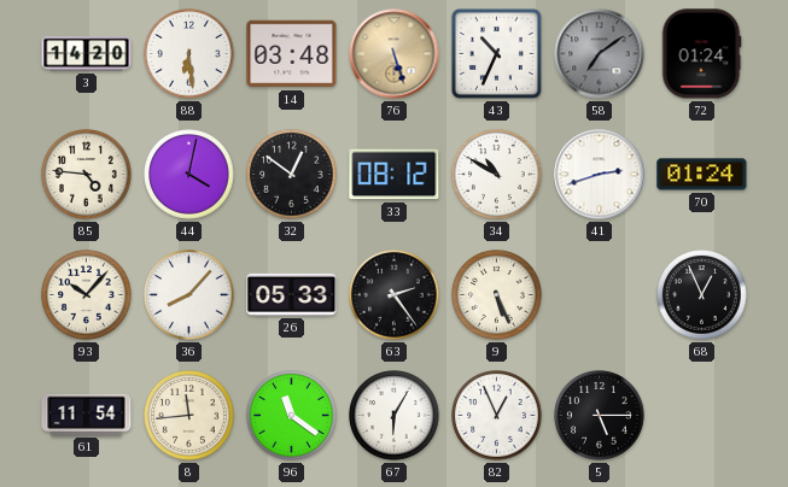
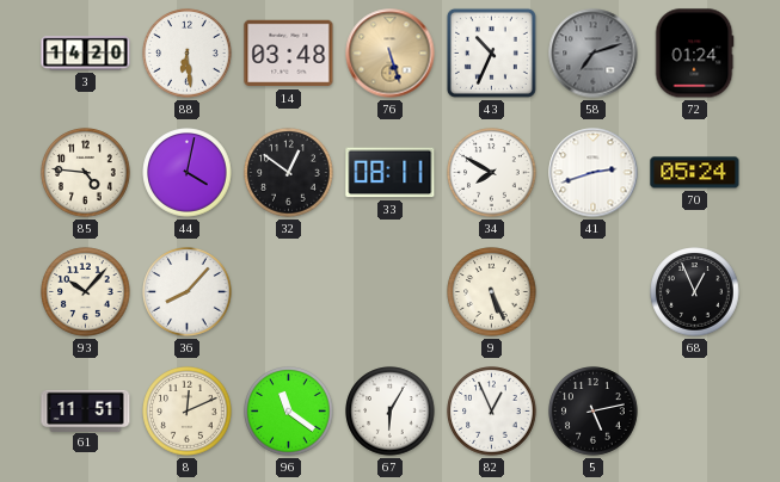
58: 7:09 -> 7:12
33: 08:12 -> 08:11
34: 10:50 -> 7:50
70: 01:24 -> 05:24
26: 05:33 -> none
63: 2:24 -> none
61: 11:54 -> 11:51
8: 11:44 -> 12:11
5: 5:15 -> 5:13
